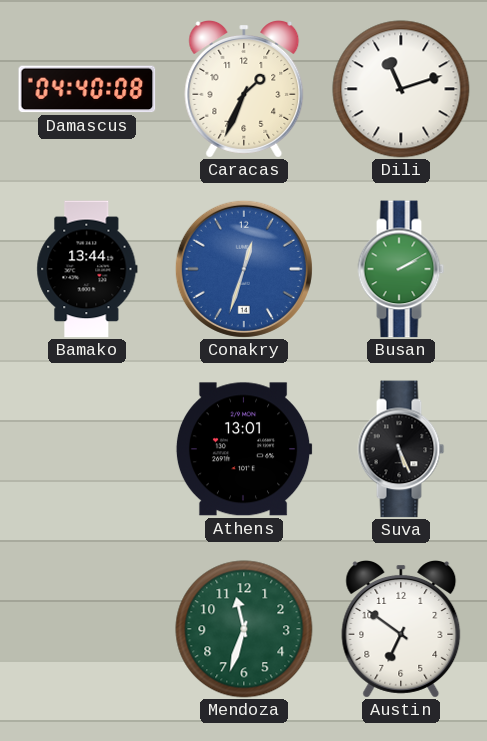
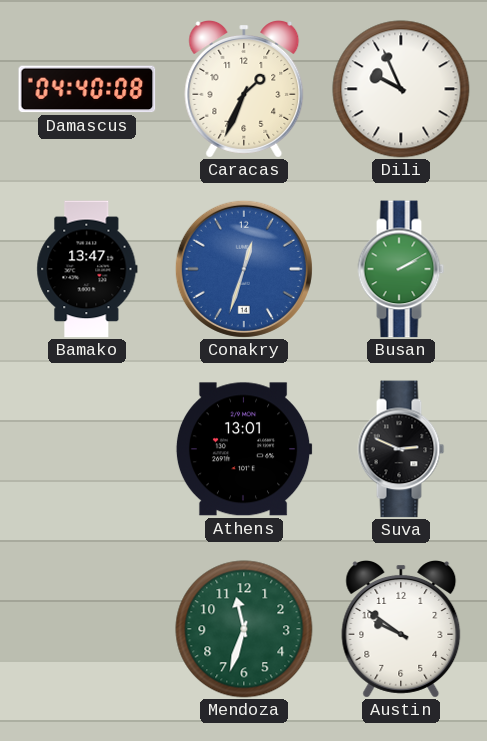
Dili: 11:12 -> 9:56
Bamako: 13:44 -> 13:47
Suva: 5:26 -> 2:49
Austin: 6:51 -> 9:51
